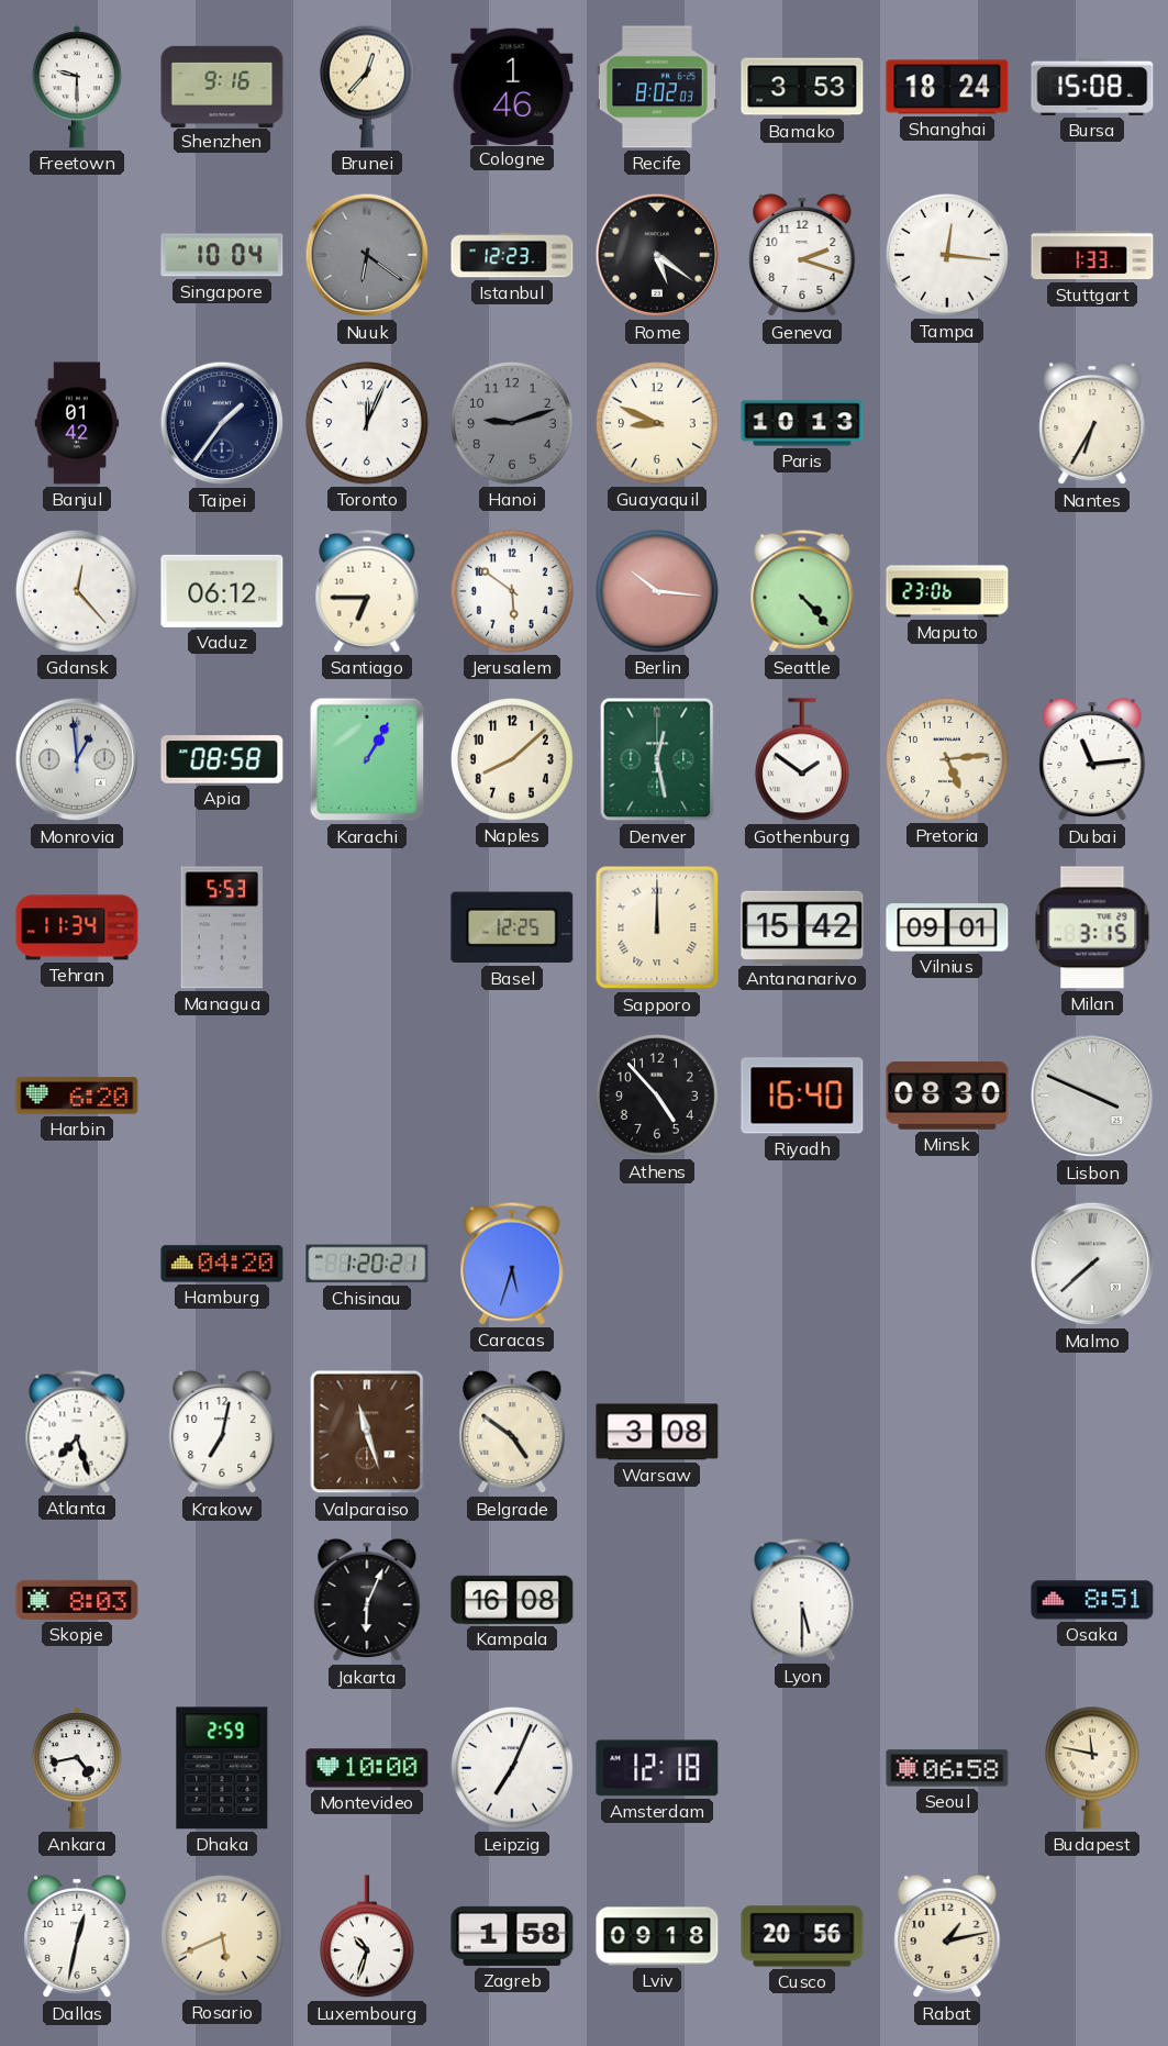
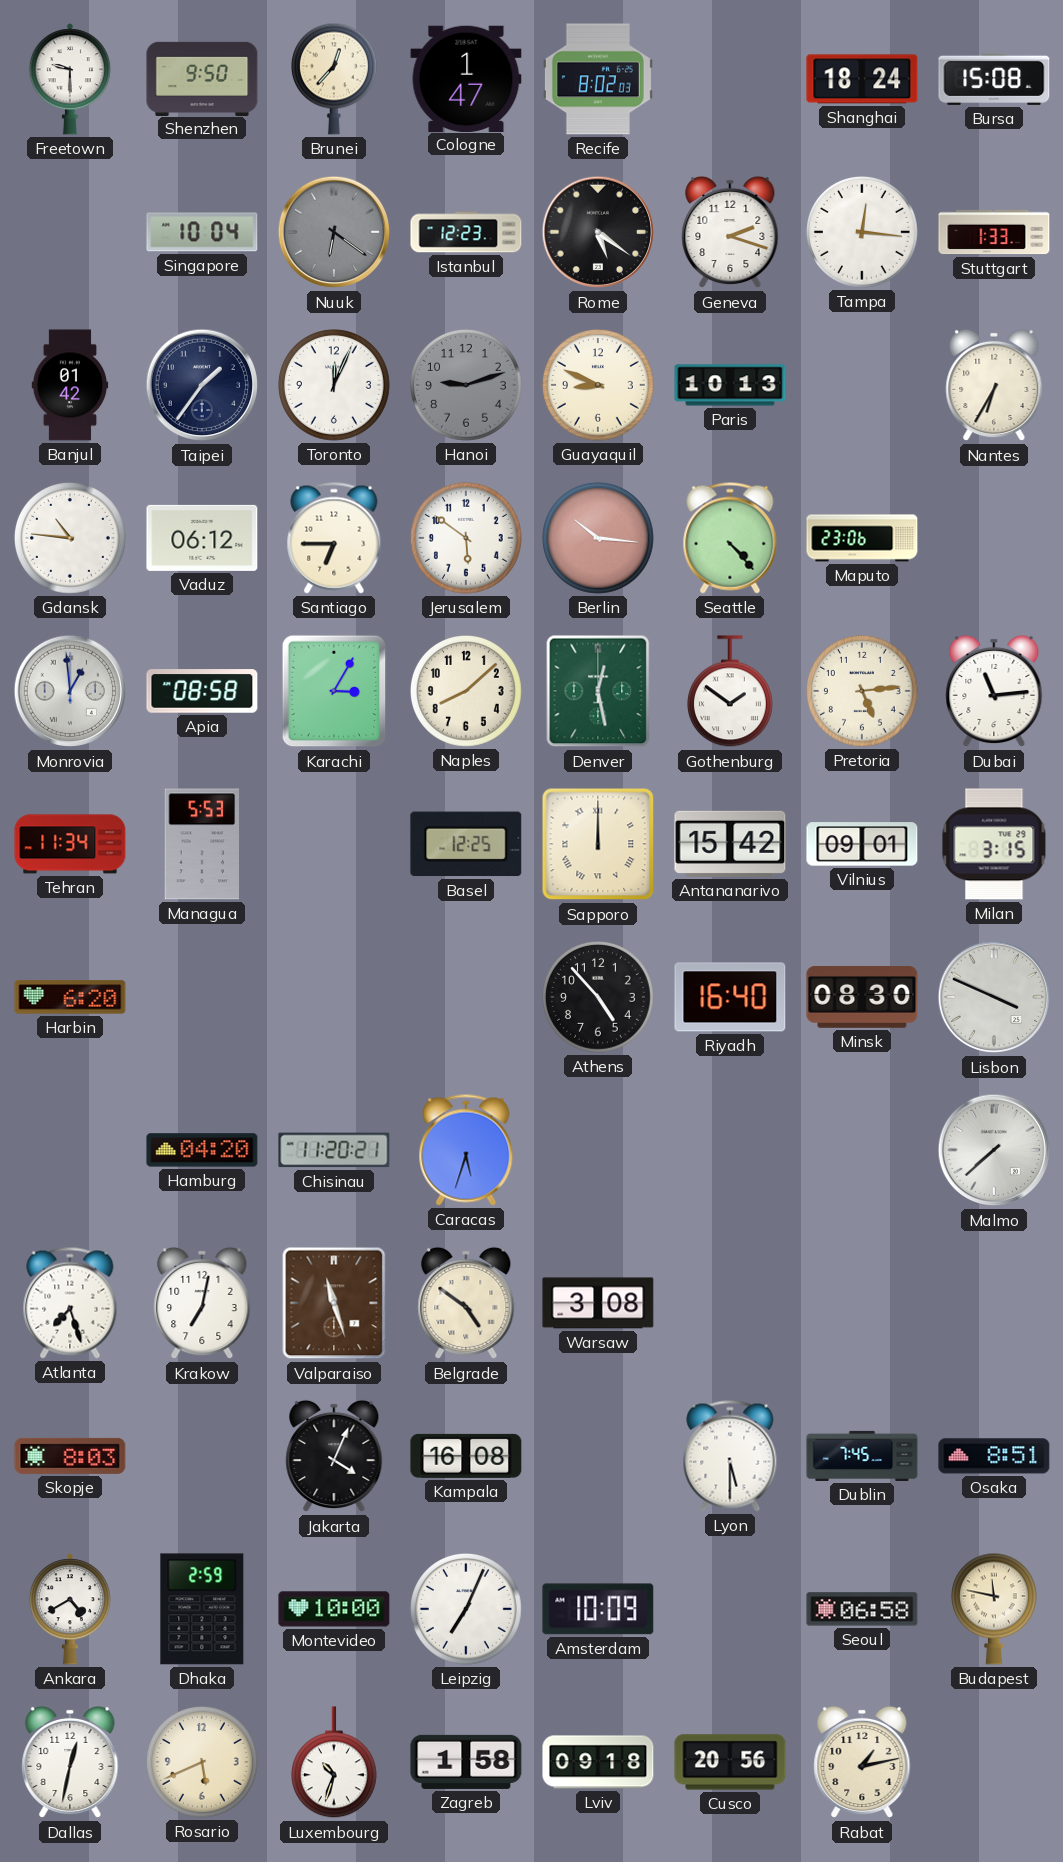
Shenzhen: 9:16 -> 9:50
Cologne: 1:46 -> 1:47
Bamako: 3:53 -> none
Gdansk: 12:23 -> 10:46
Karachi: 1:05 -> 3:05
Chisinau: 1:20 -> 11:20
Jakarta: 6:04 -> 4:04
Dublin: none -> 7:45
Ankara: 4:43 -> 4:40
Amsterdam: 12:18 -> 10:09
